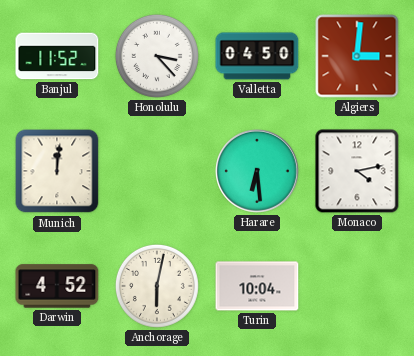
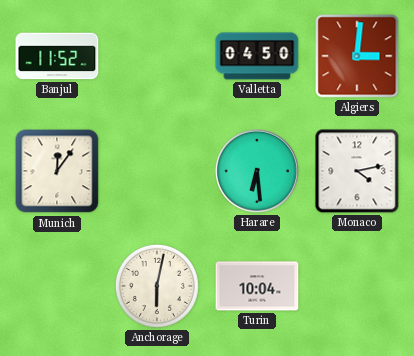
Honolulu: 3:23 -> none
Munich: 12:01 -> 12:06
Darwin: 4:52 -> none
